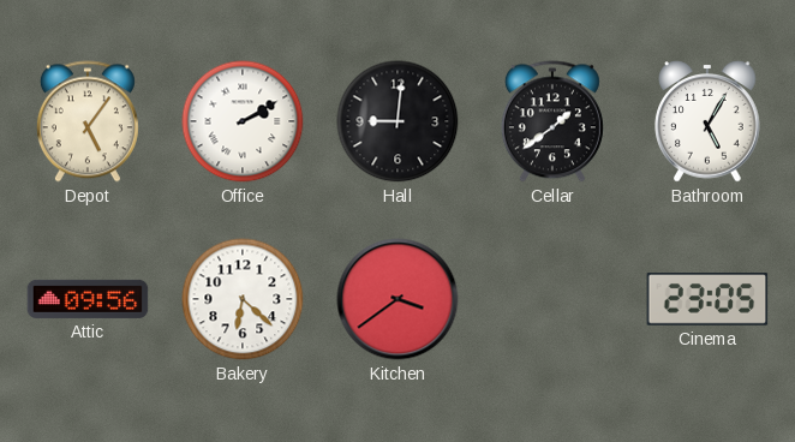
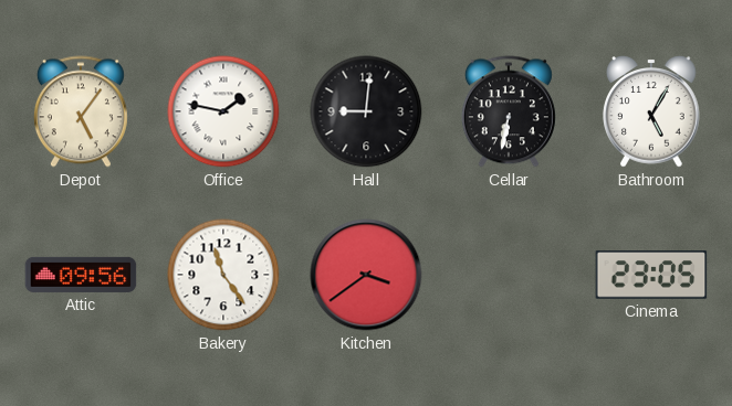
Office: 2:10 -> 1:47
Cellar: 1:39 -> 6:32
Bakery: 6:22 -> 11:24
